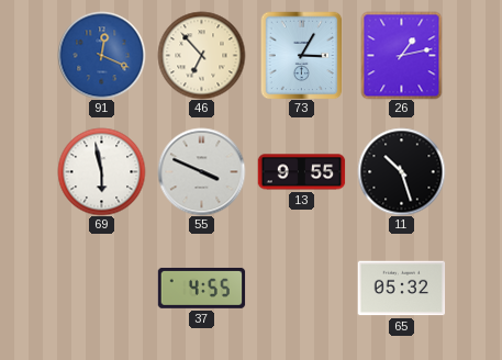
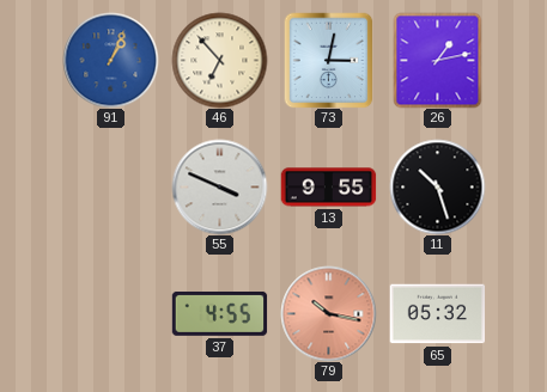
91: 12:19 -> 1:04
73: 3:05 -> 3:02
69: 5:58 -> none
79: none -> 10:17
